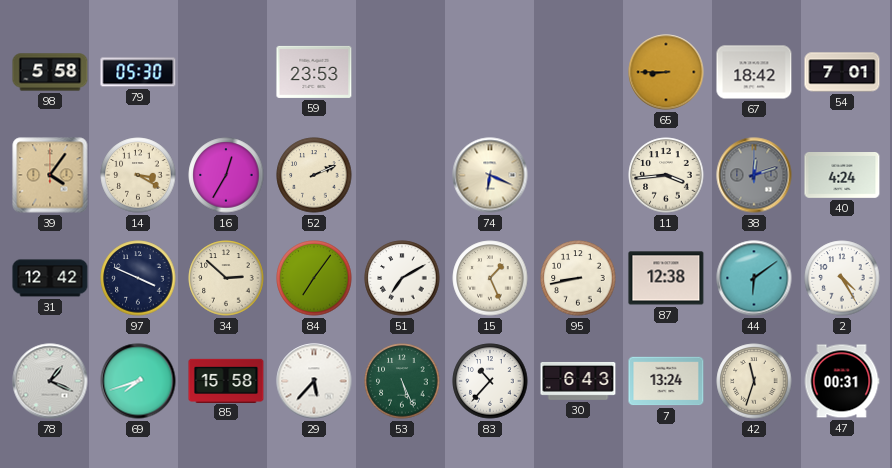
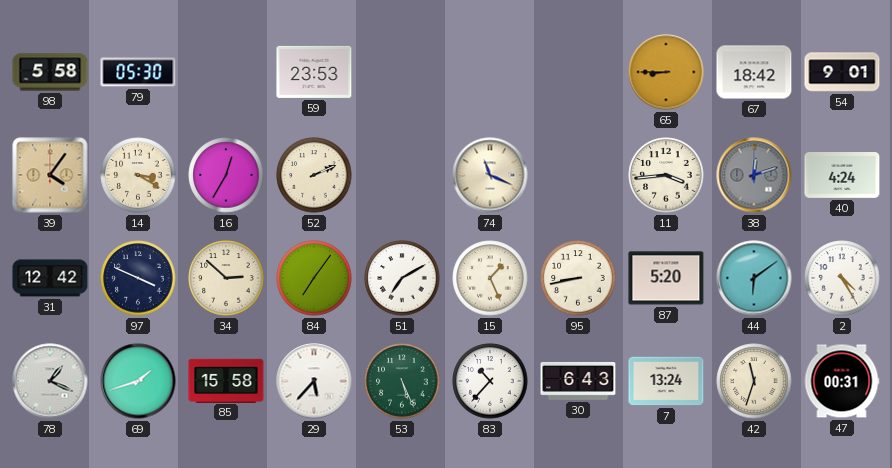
54: 7:01 -> 9:01
74: 6:19 -> 11:19
87: 12:38 -> 5:20
69: 7:42 -> 1:42
